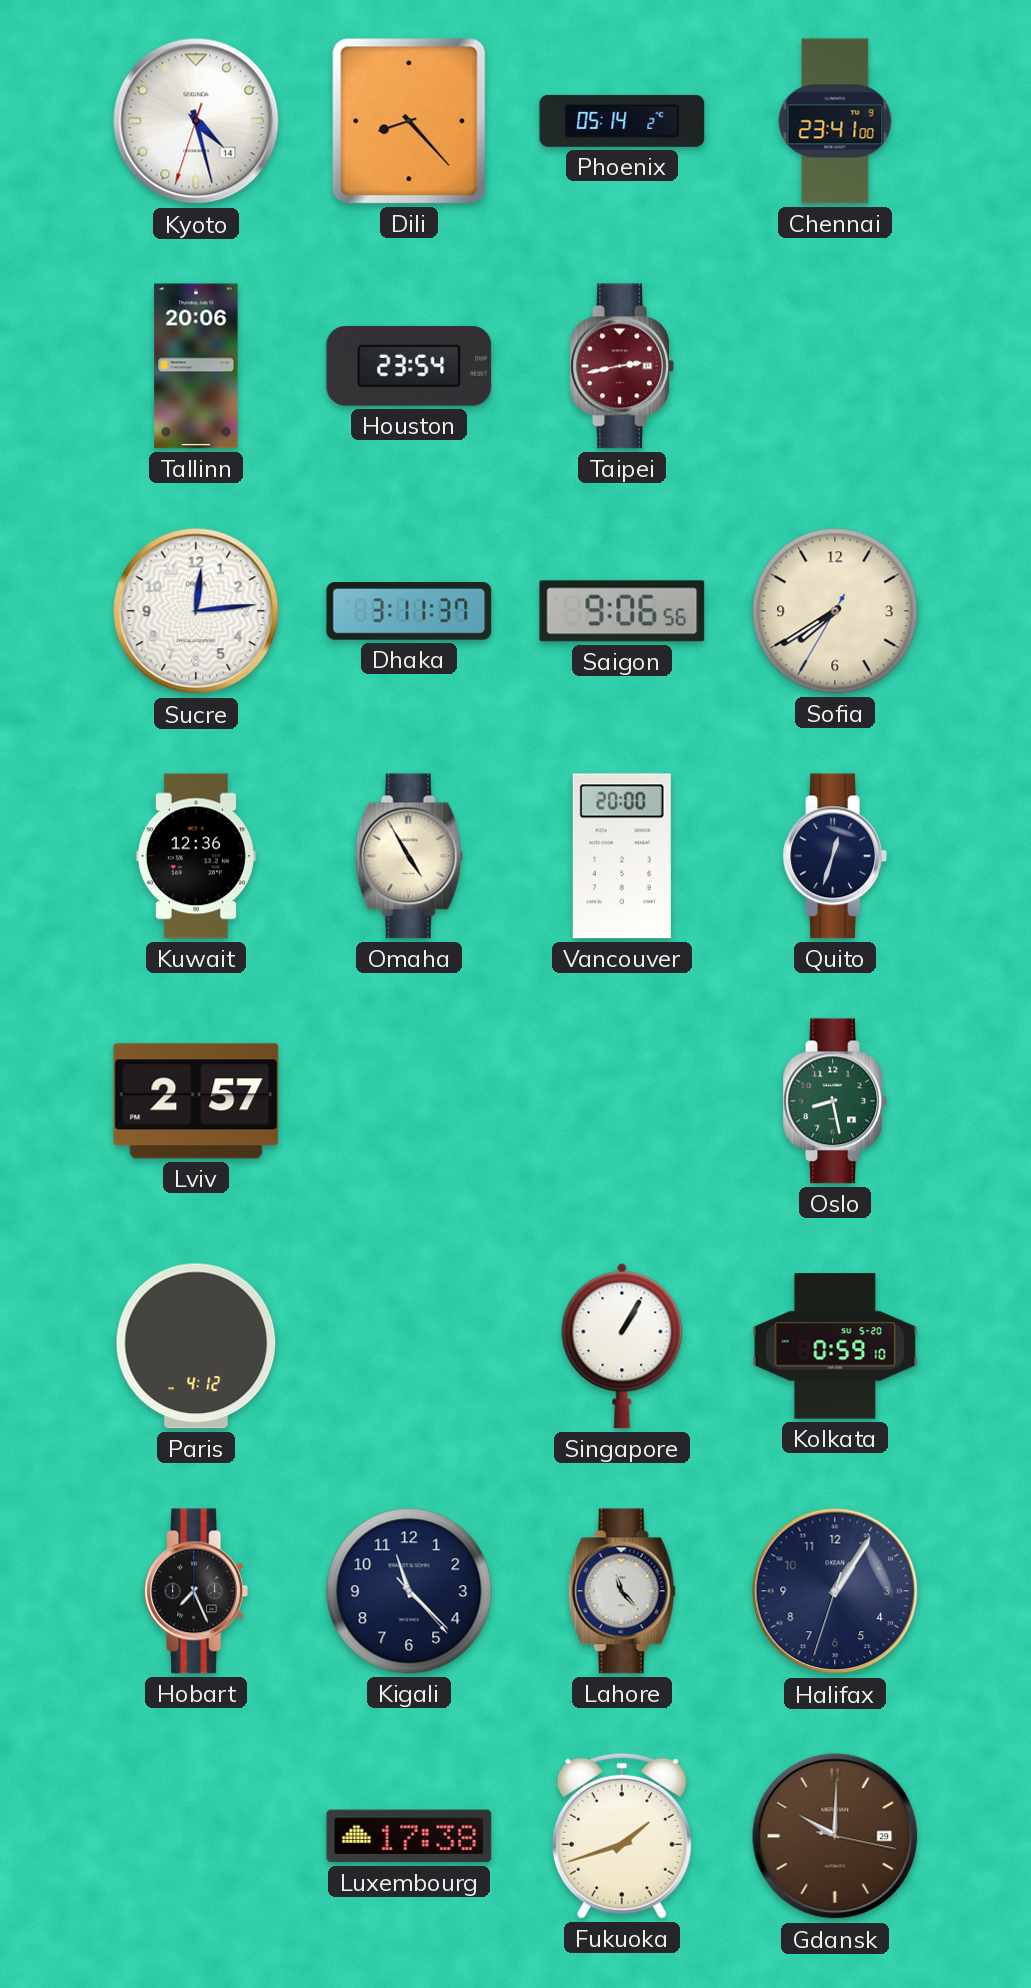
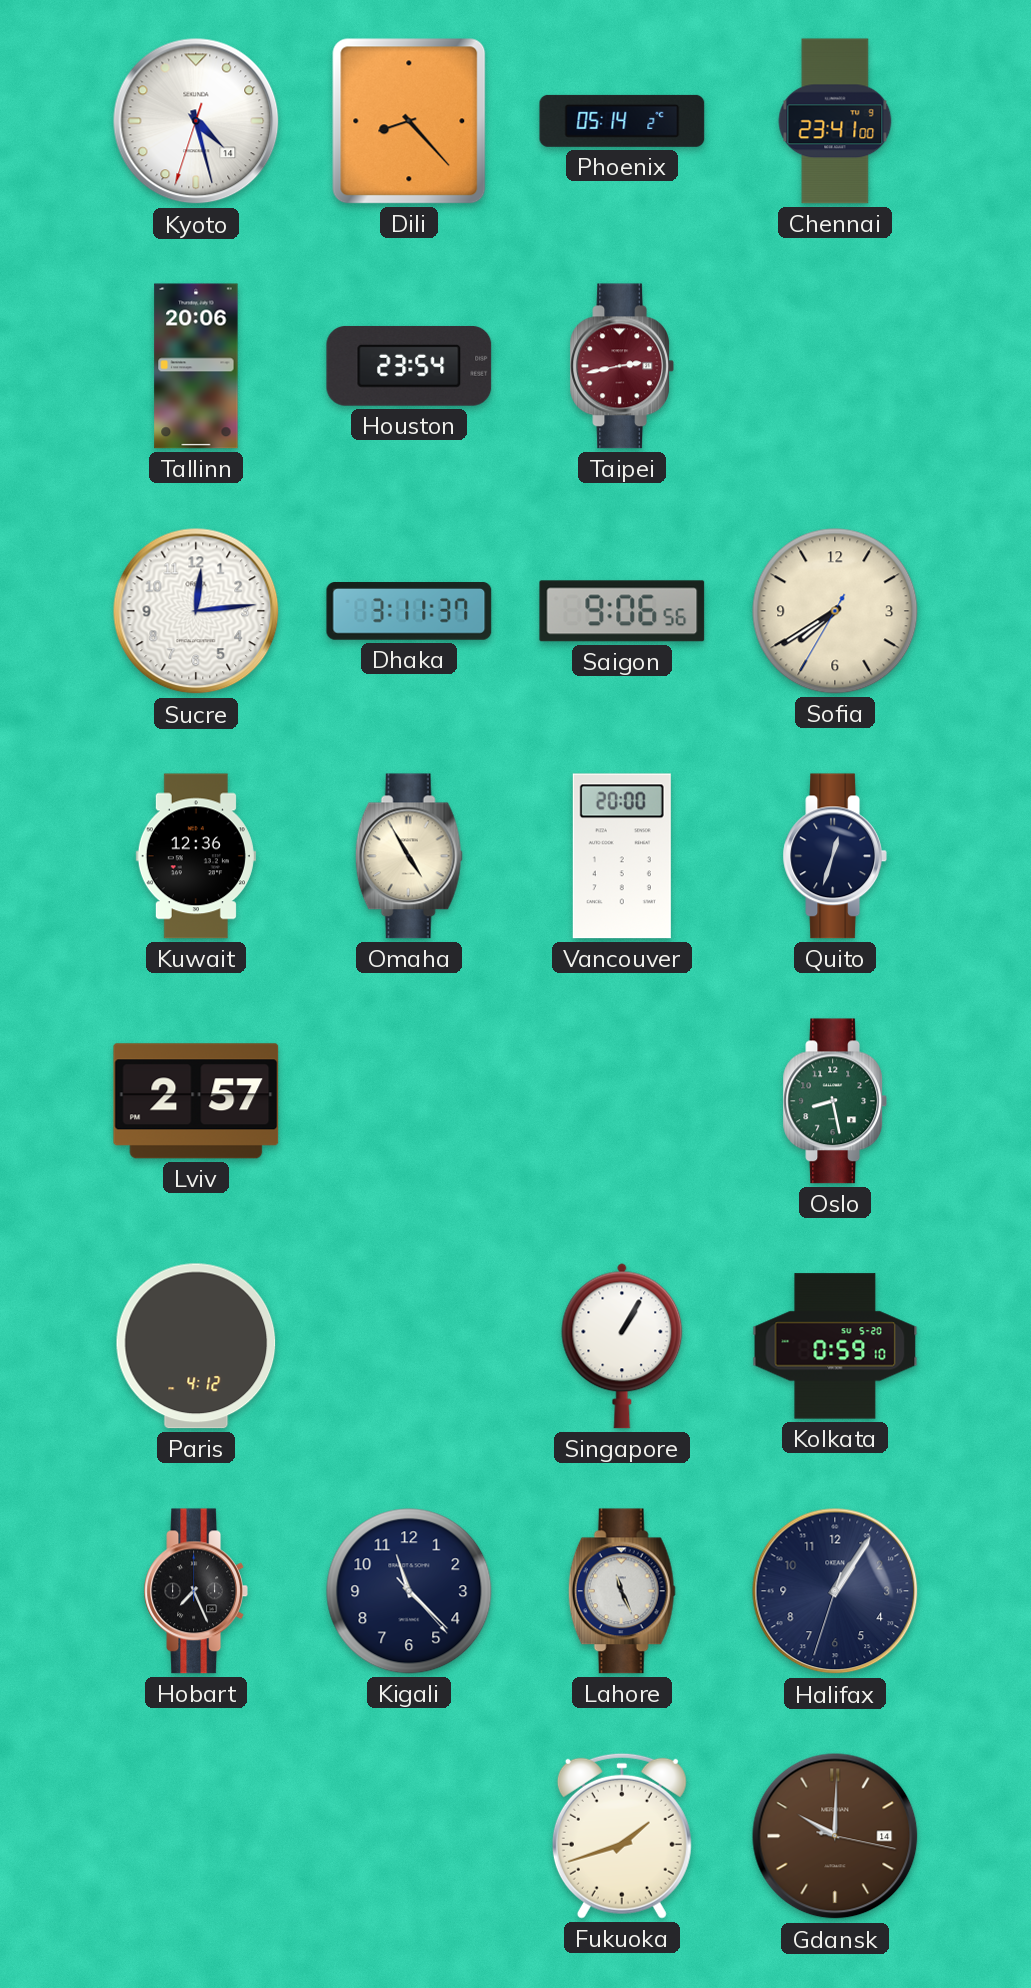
Lahore: 11:23 -> 11:26
Luxembourg: 17:38 -> none
Gdansk date: 29 -> 14
